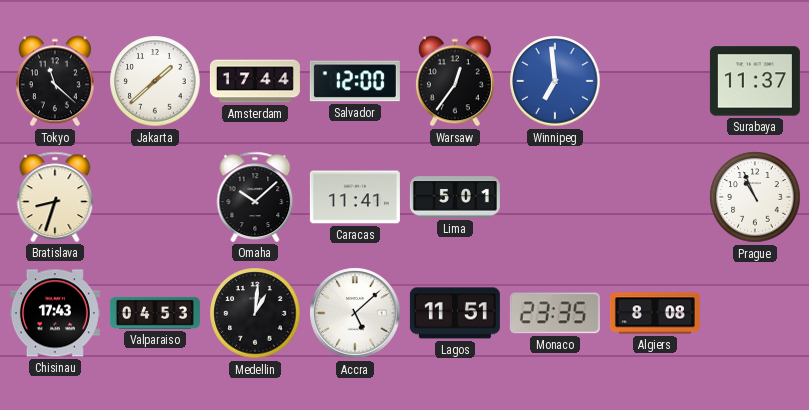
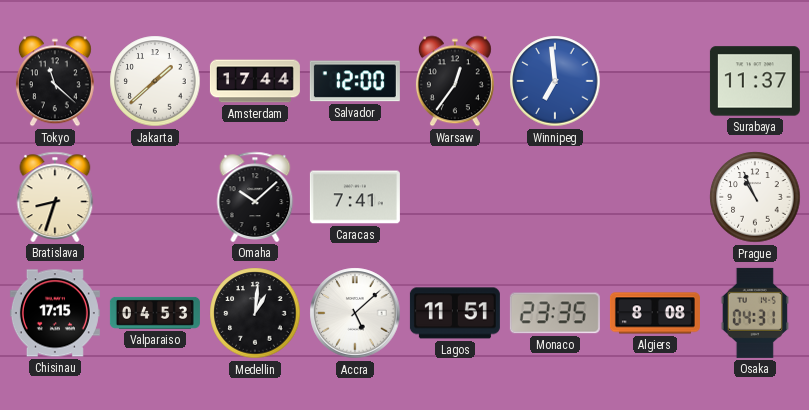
Caracas: 11:41 -> 7:41
Lima: 5:01 -> none
Chisinau: 17:43 -> 17:15
Osaka: none -> 04:31
